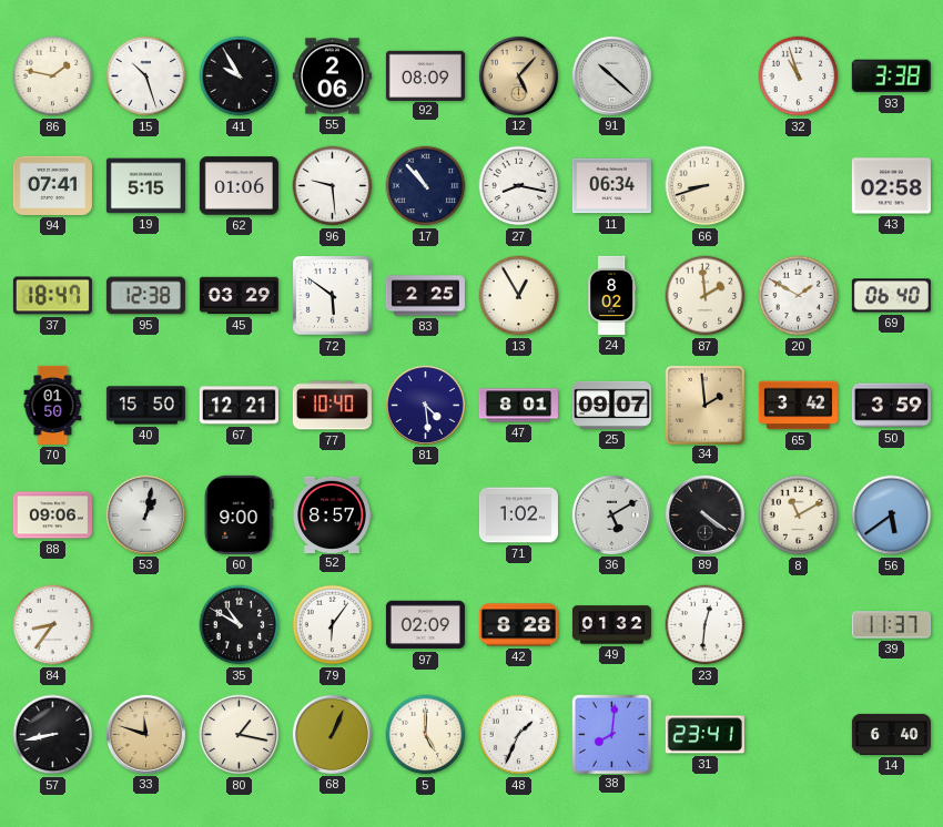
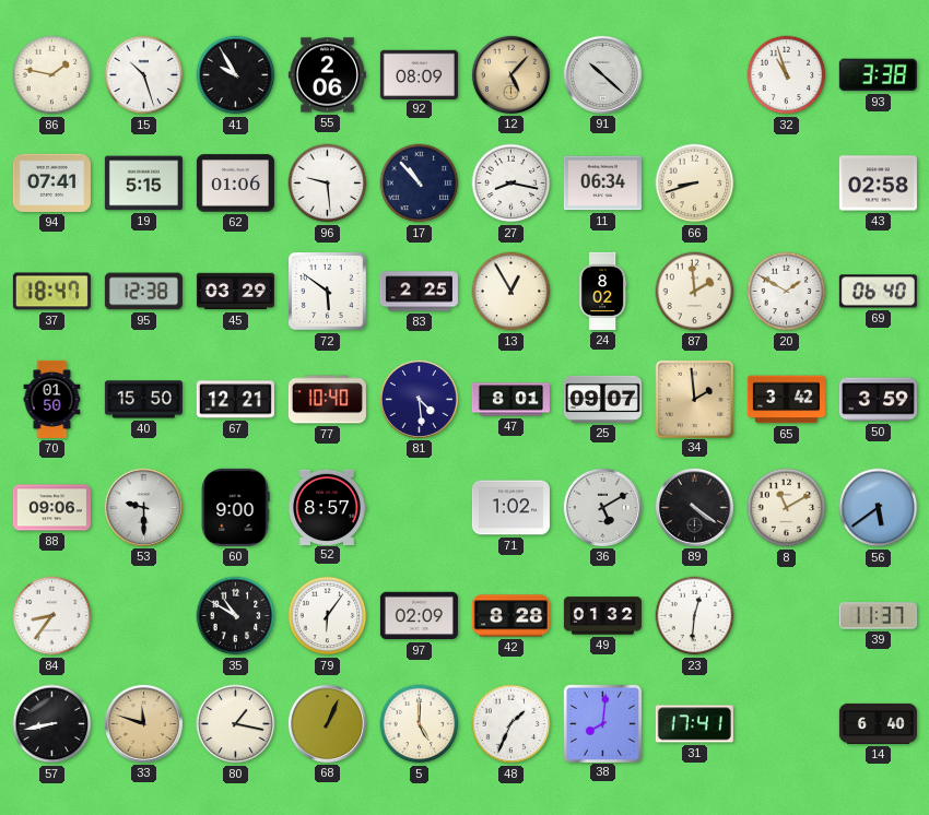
53: 1:02 -> 9:30
31: 23:41 -> 17:41
